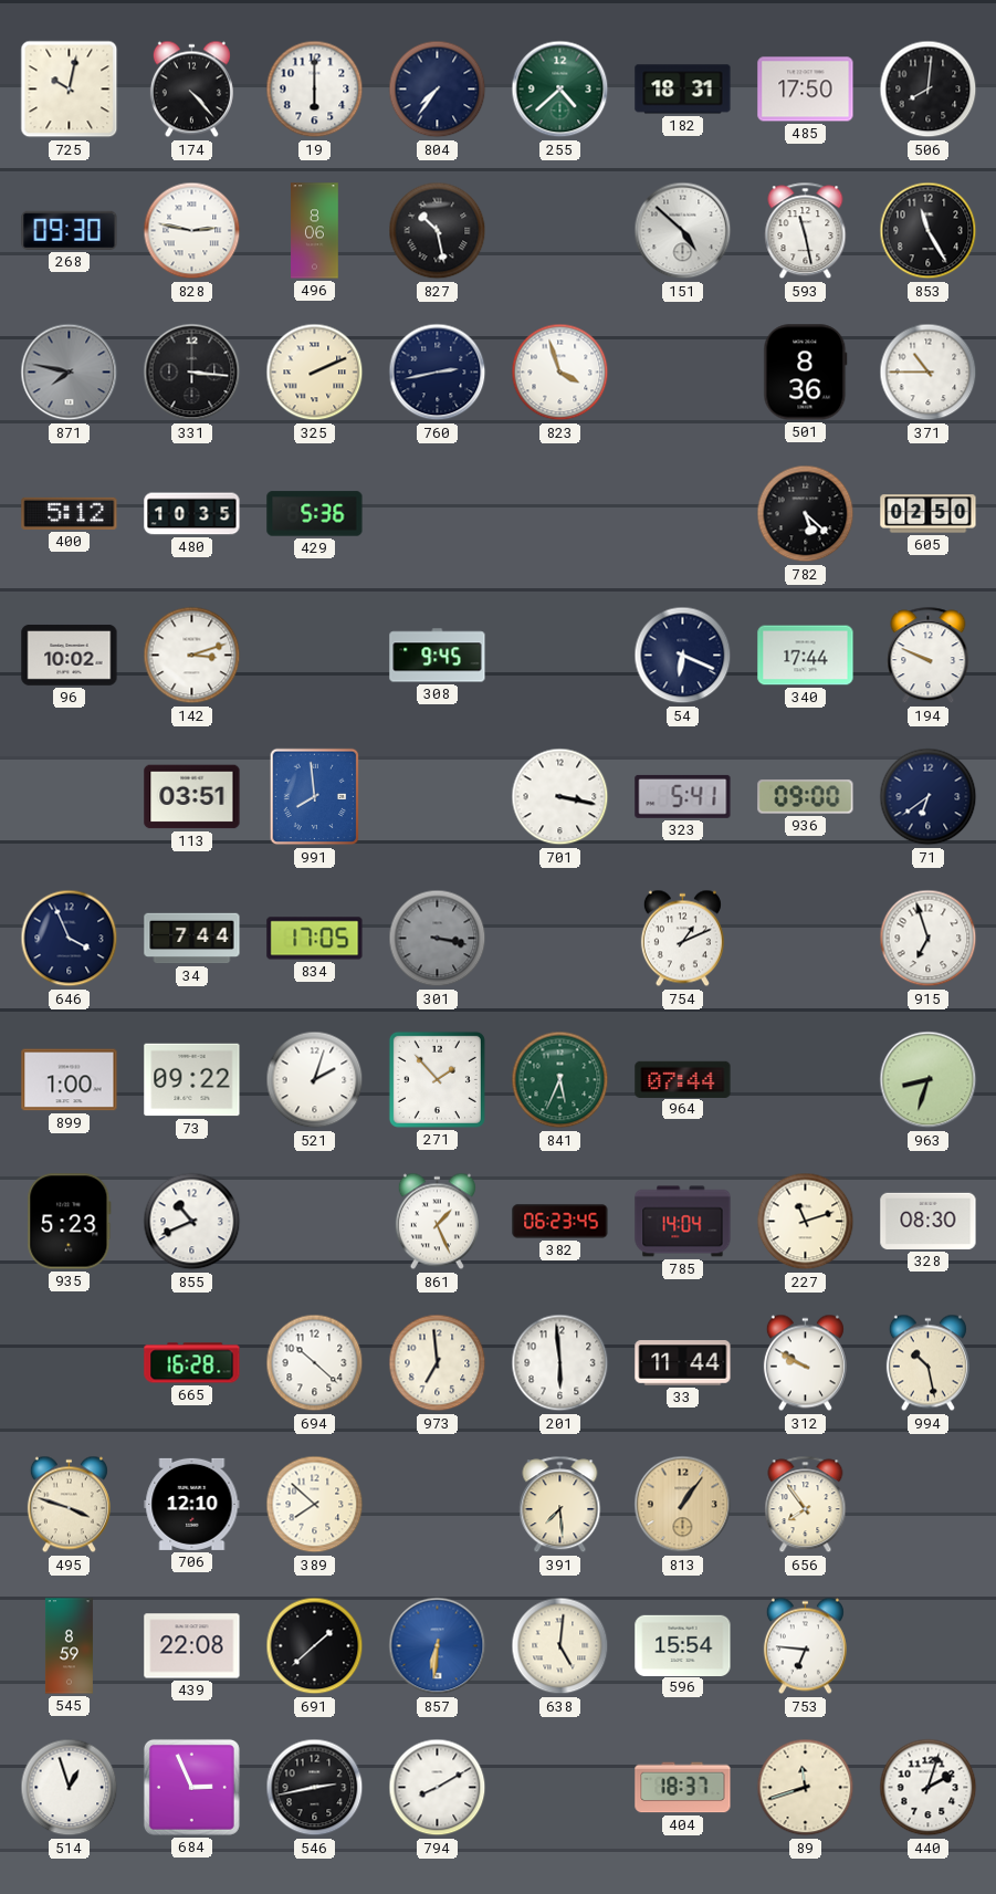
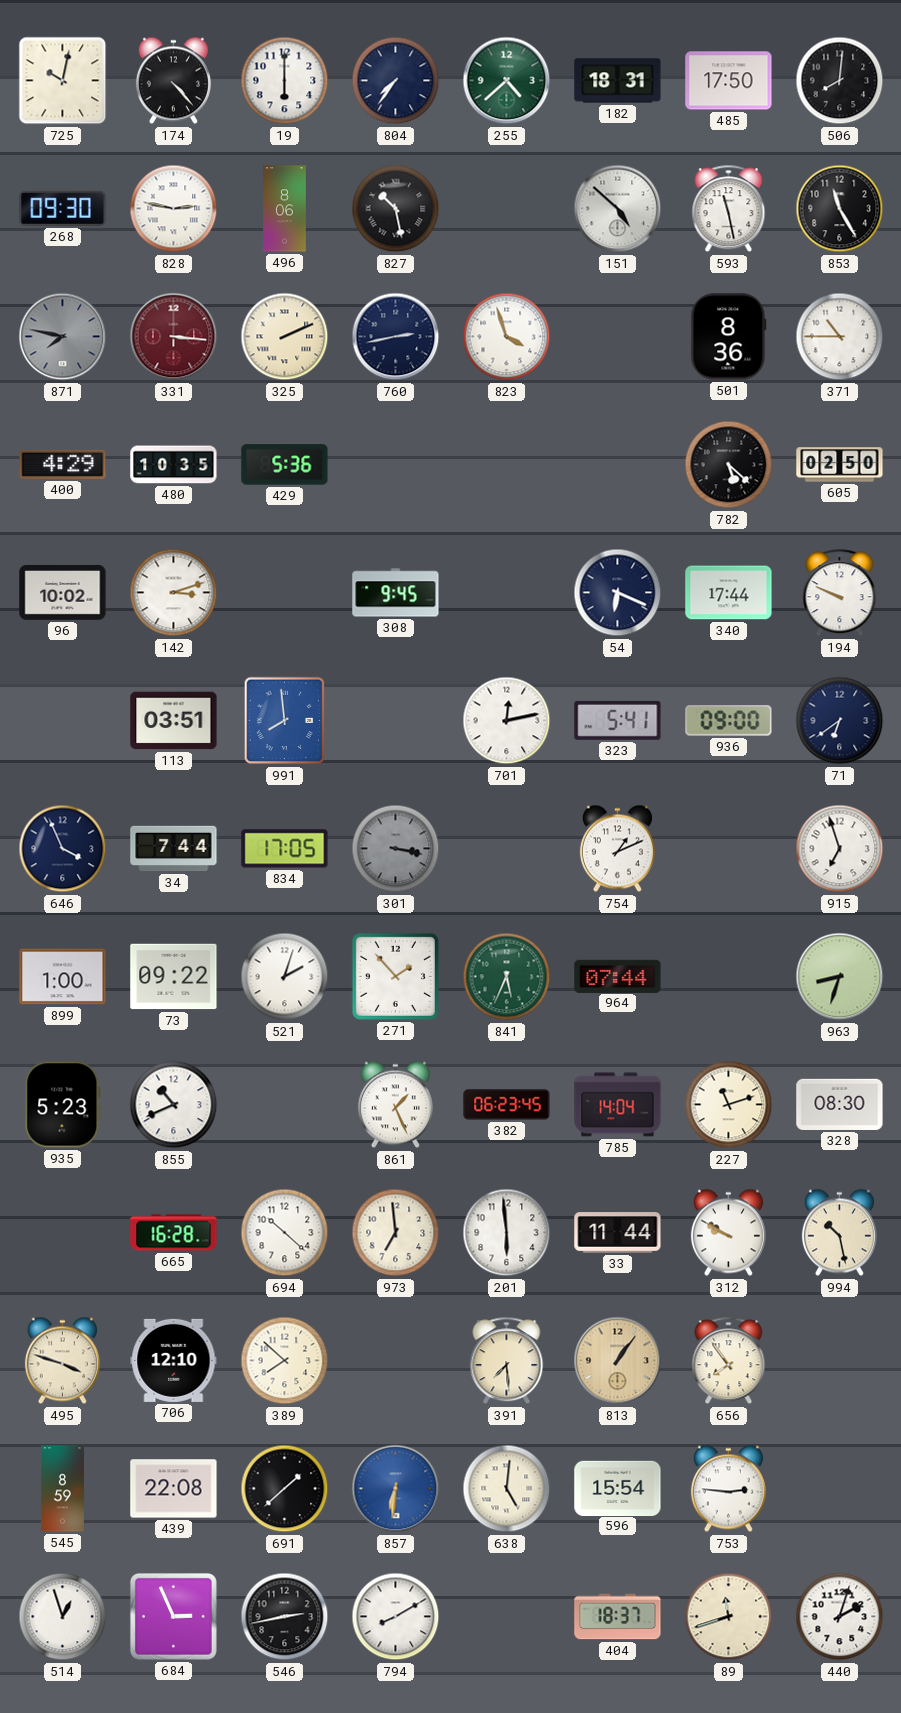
331 dial: black -> burgundy
400: 5:12 -> 4:29
701: 3:17 -> 12:13
753: 6:46 -> 2:46
